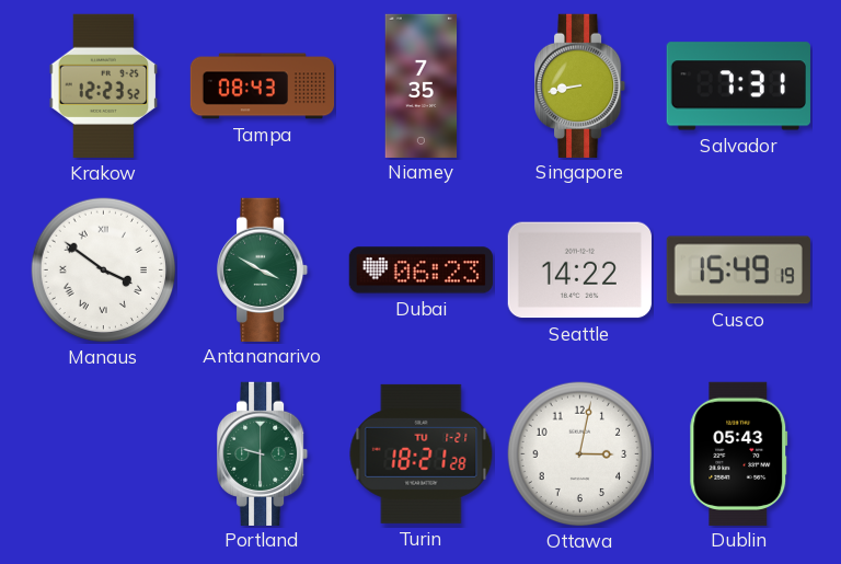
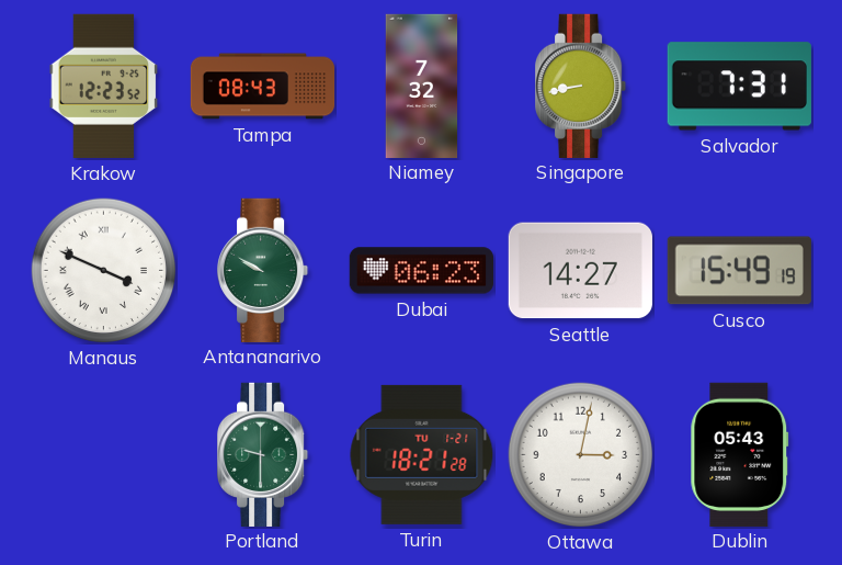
Niamey: 7:35 -> 7:32
Manaus: 3:51 -> 3:49
Antananarivo: 3:50 -> 9:50
Seattle: 14:22 -> 14:27
